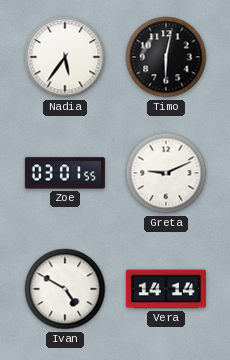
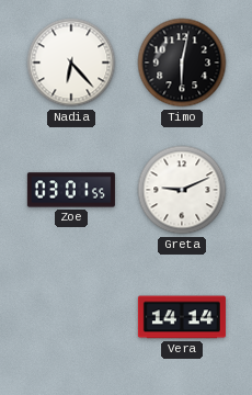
Nadia: 5:36 -> 6:23
Ivan: 4:50 -> none
